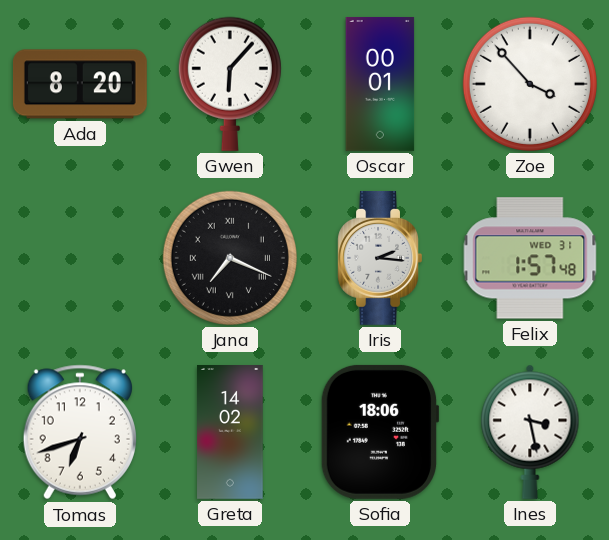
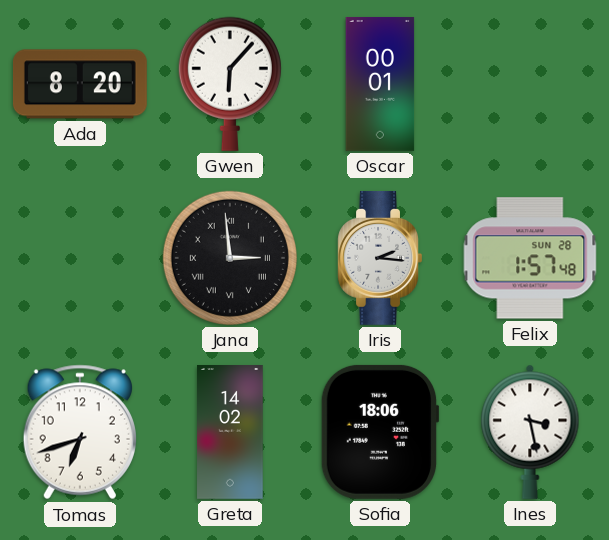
Zoe: 3:53 -> none
Jana: 7:19 -> 2:59
Felix date: WED 31 -> SUN 28
